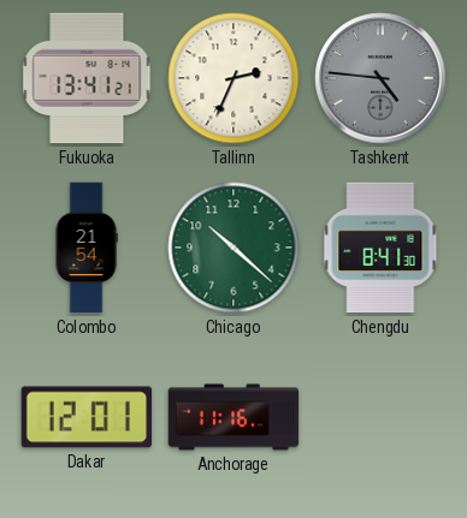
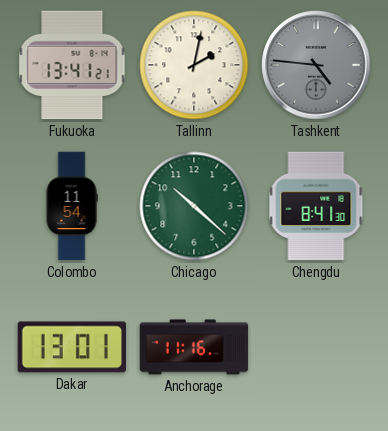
Tallinn: 2:34 -> 2:02
Colombo: 21:54 -> 11:54
Dakar: 12:01 -> 13:01
